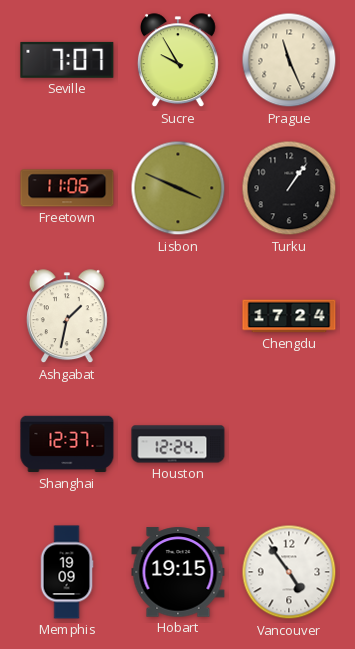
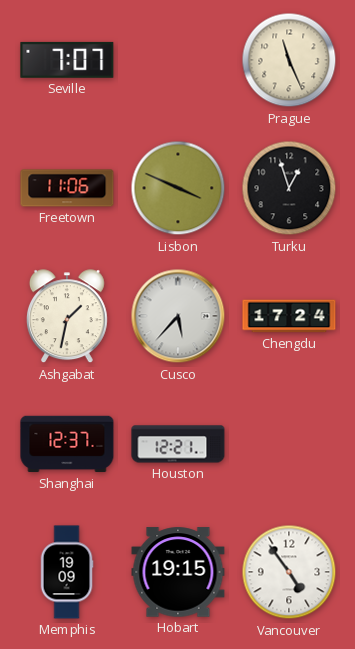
Sucre: 9:55 -> none
Turku: 1:06 -> 12:57
Cusco: none -> 5:37
Houston: 12:24 -> 12:21
